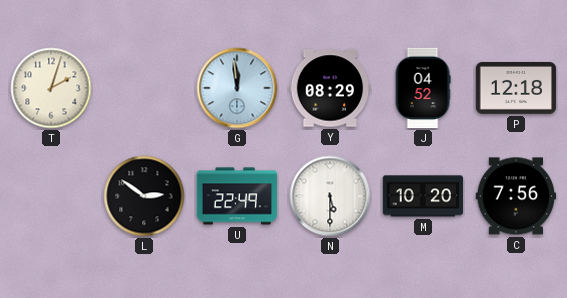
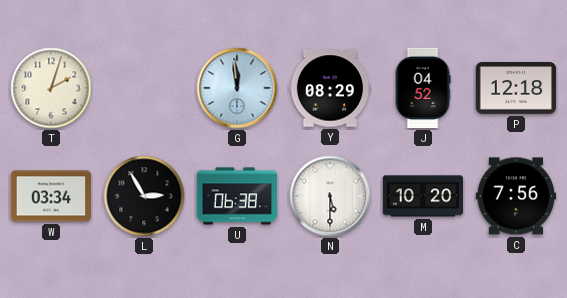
W: none -> 03:34
L: 2:51 -> 2:55
U: 22:49 -> 06:38
